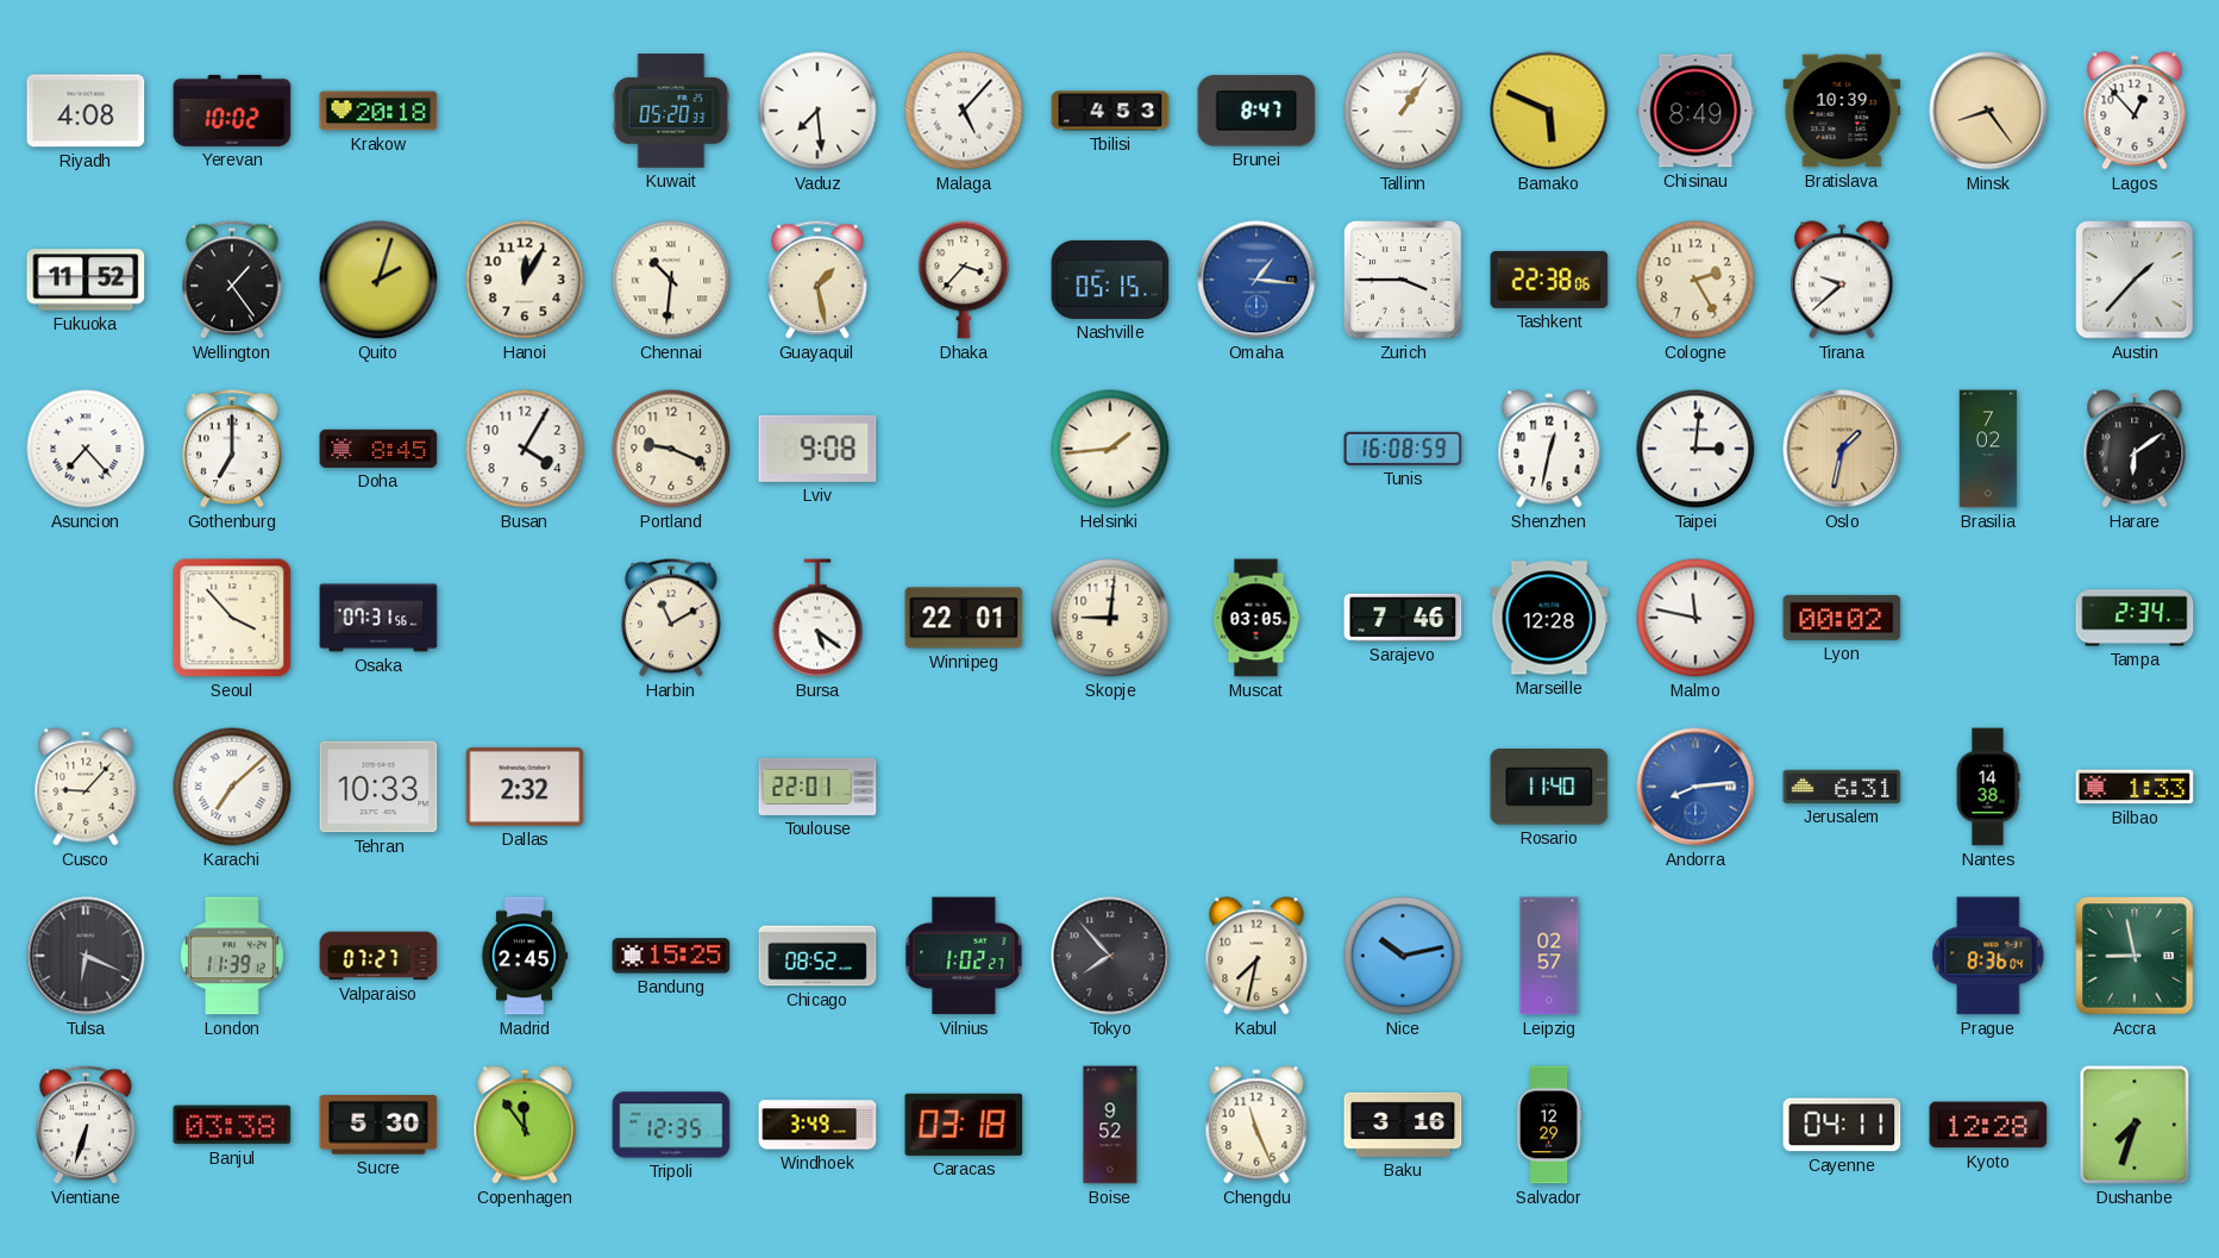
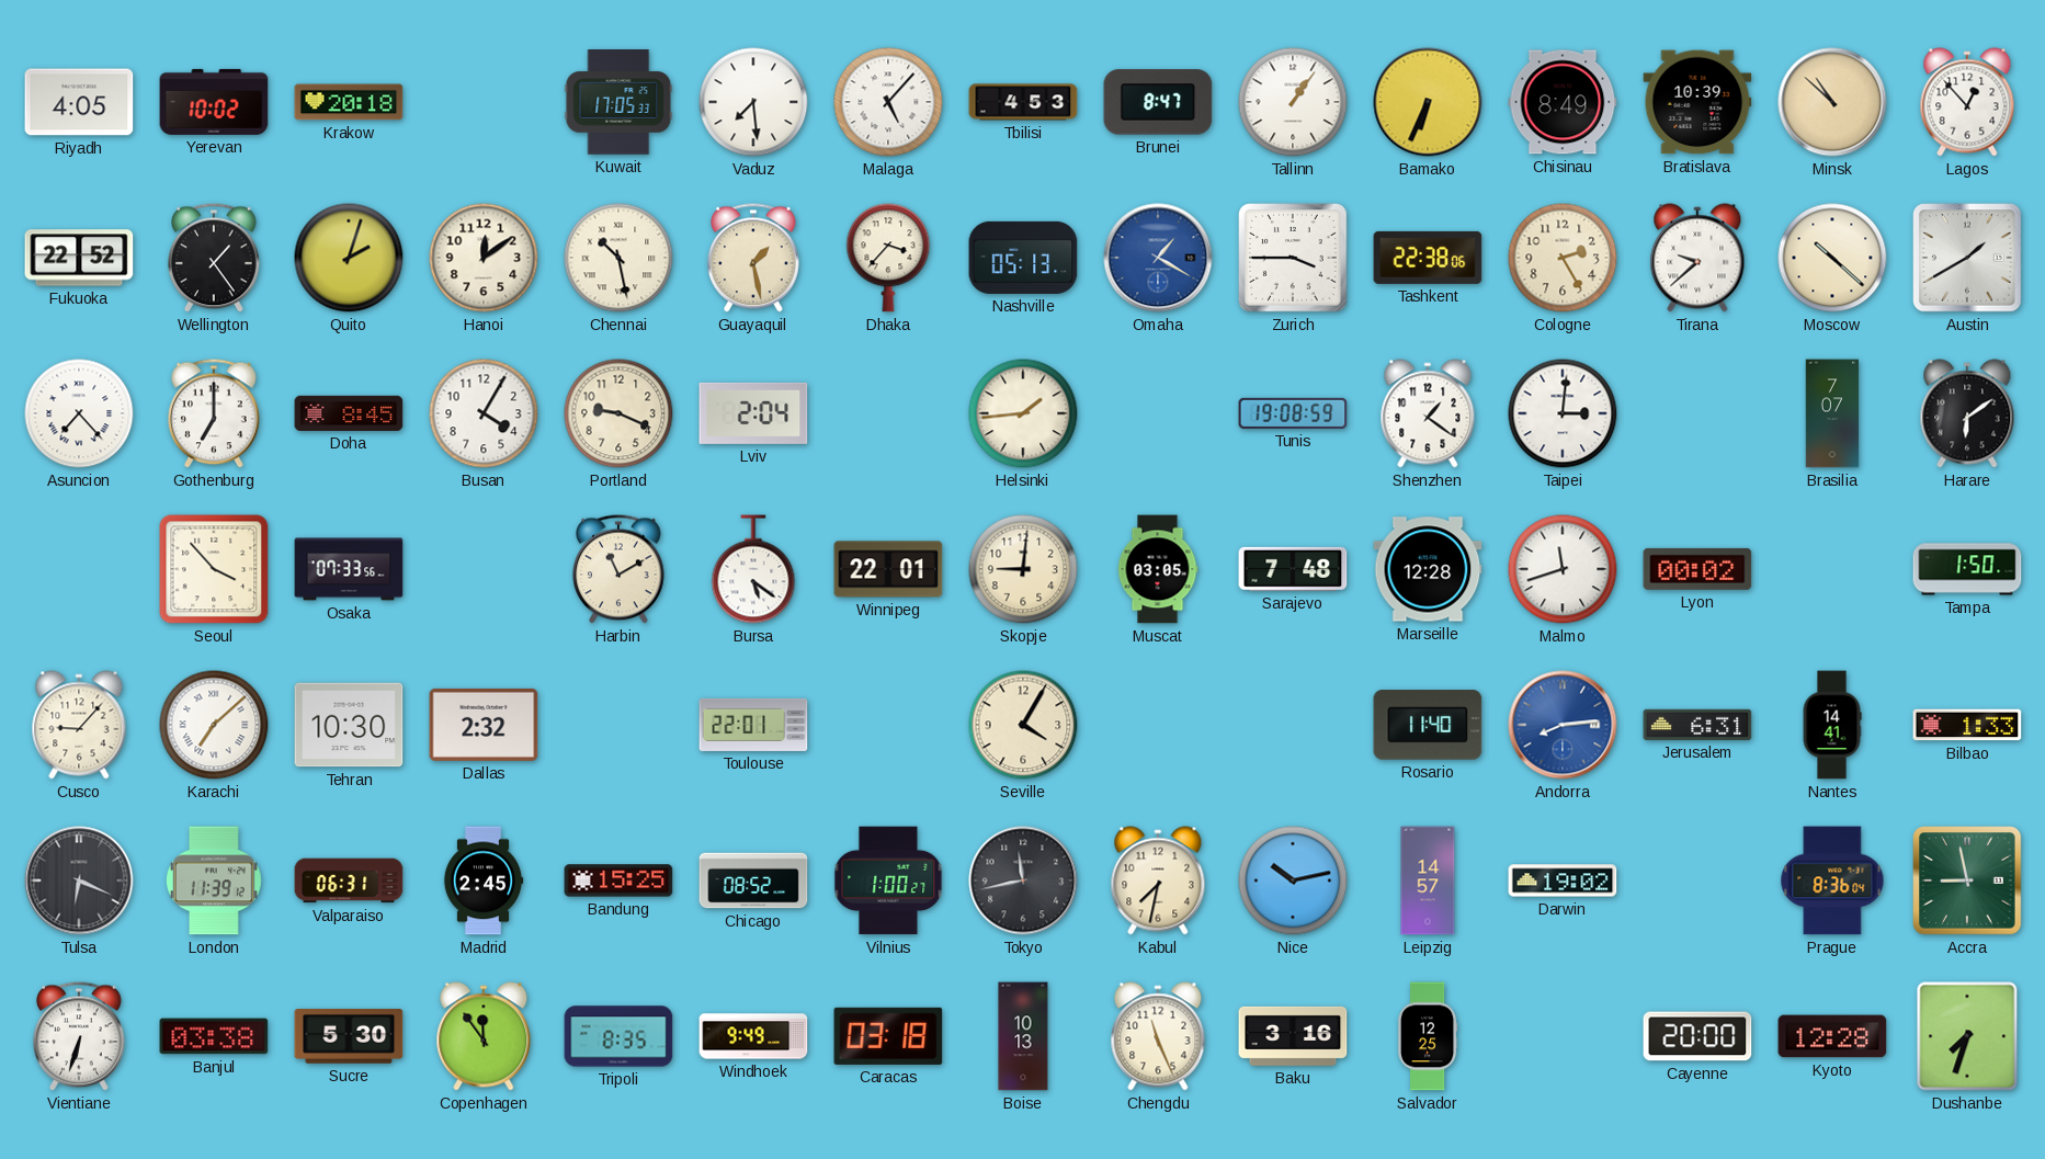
Riyadh: 4:08 -> 4:05
Kuwait: 05:20 -> 17:05
Bamako: 5:49 -> 6:34
Minsk: 8:24 -> 10:52
Fukuoka: 11:52 -> 22:52
Hanoi: 12:05 -> 12:09
Chennai: 10:31 -> 10:28
Nashville: 05:15 -> 05:13
Omaha: 1:16 -> 1:20
Moscow: none -> 10:22
Austin: 1:37 -> 1:40
Lviv: 9:08 -> 2:04
Tunis: 16:08 -> 19:08
Shenzhen: 12:32 -> 1:21
Oslo: 1:32 -> none
Brasilia: 7:02 -> 7:07
Osaka: 07:31 -> 07:33
Sarajevo: 7:46 -> 7:48
Malmo: 11:47 -> 11:42
Tampa: 2:34 -> 1:50
Tehran: 10:33 -> 10:30
Seville: none -> 4:05
Nantes: 14:38 -> 14:41
Valparaiso: 07:27 -> 06:31
Vilnius: 1:02 -> 1:00
Tokyo: 7:53 -> 11:43
Leipzig: 02:57 -> 14:57
Darwin: none -> 19:02
Tripoli: 12:35 -> 8:35
Windhoek: 3:49 -> 9:49
Boise: 9:52 -> 10:13
Salvador: 12:29 -> 12:25
Cayenne: 04:11 -> 20:00
